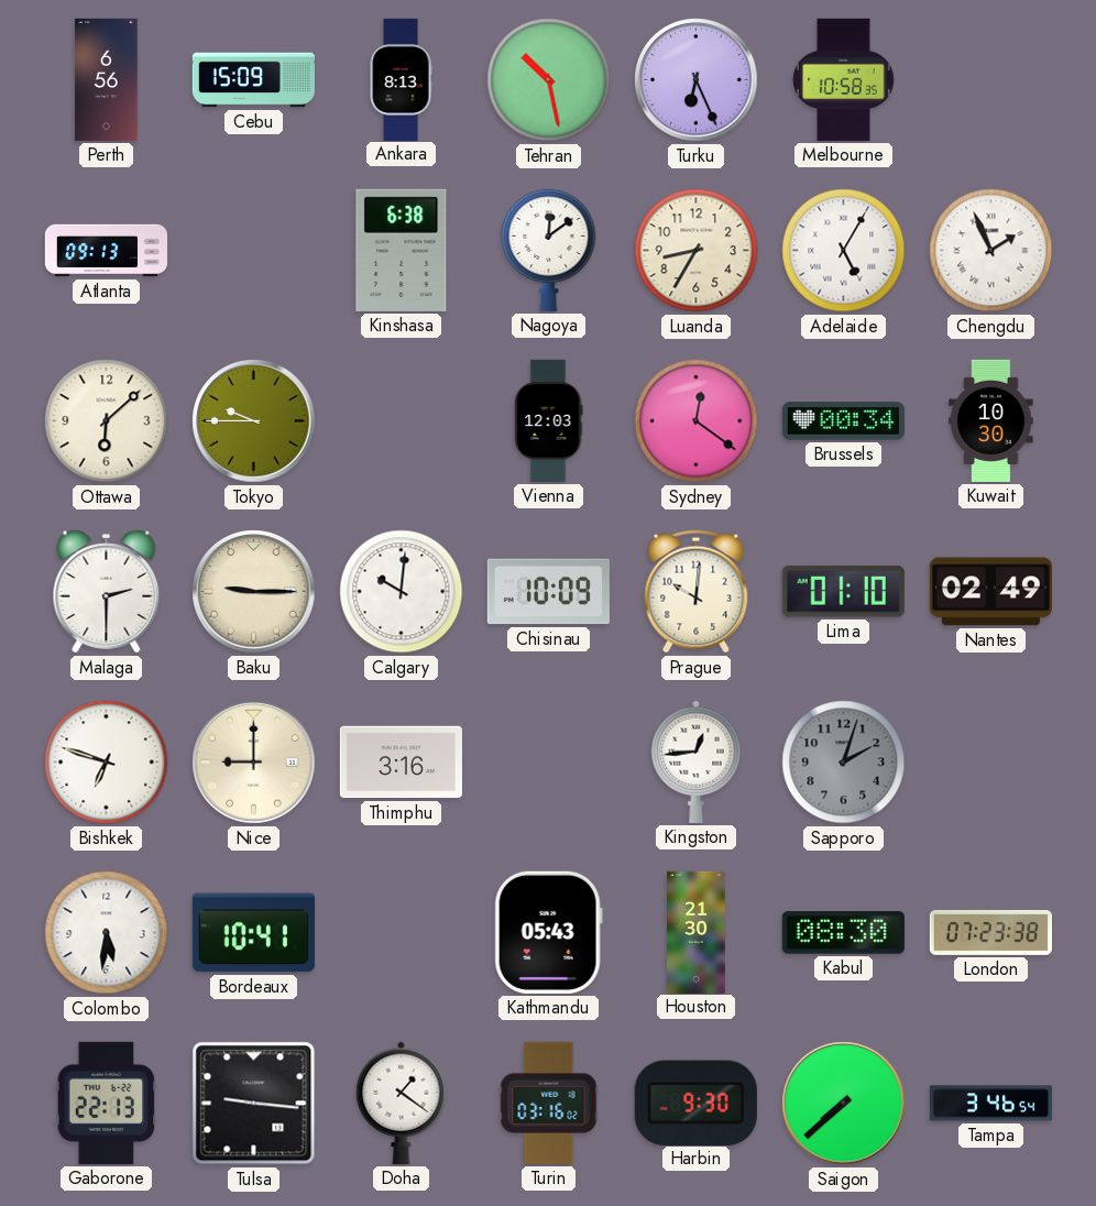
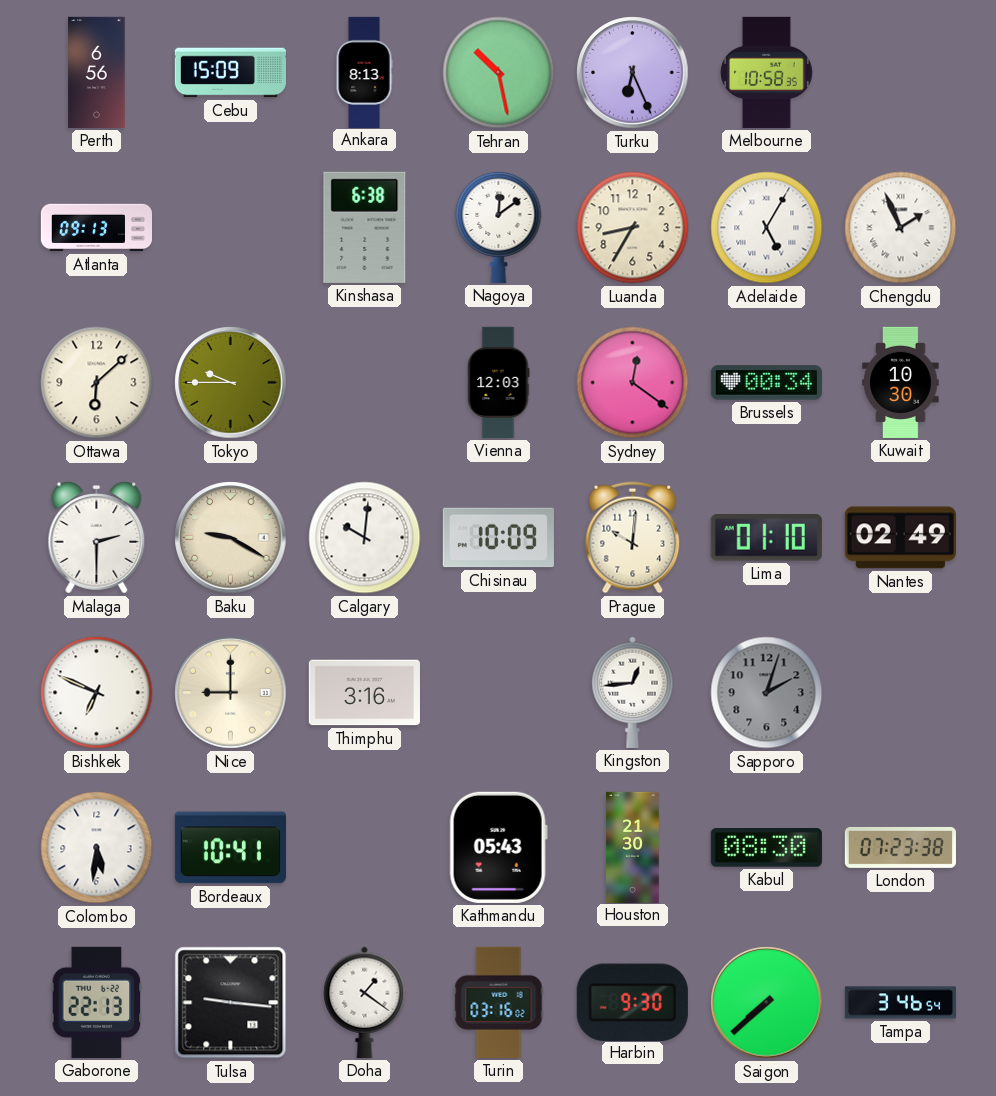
Baku: 9:15 -> 9:20
Bishkek: 6:48 -> 6:49
